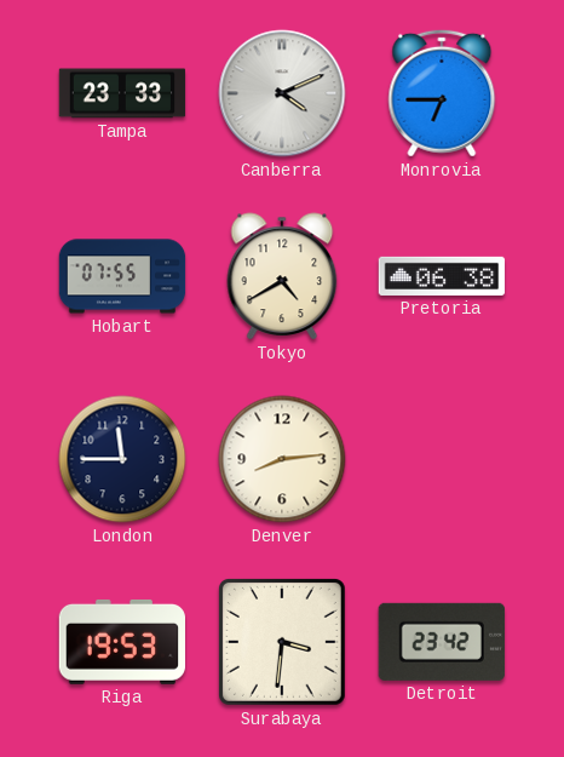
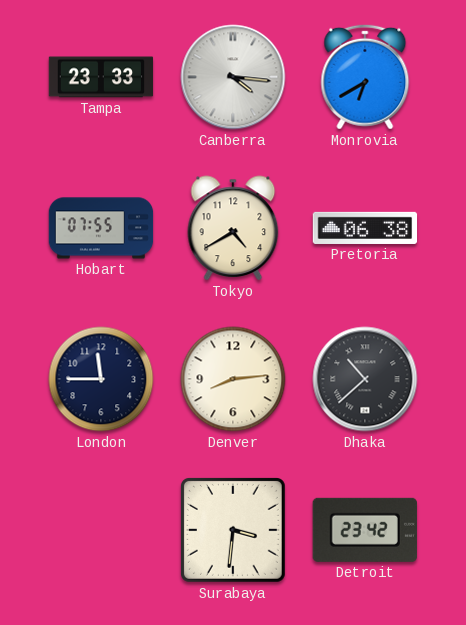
Canberra: 4:11 -> 4:16
Monrovia: 6:45 -> 6:40
Dhaka: none -> 10:38
Riga: 19:53 -> none
